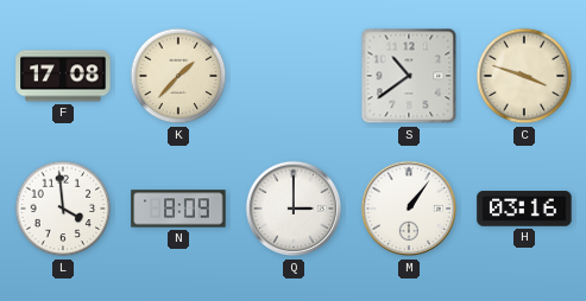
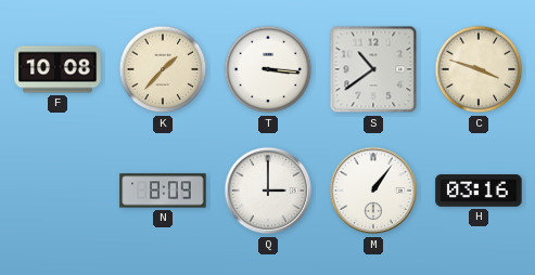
F: 17:08 -> 10:08
T: none -> 3:16
L: 3:59 -> none
